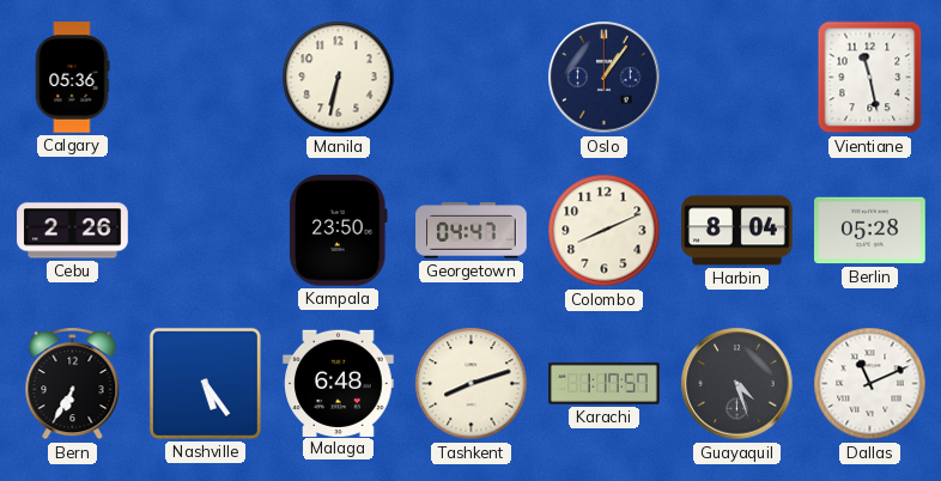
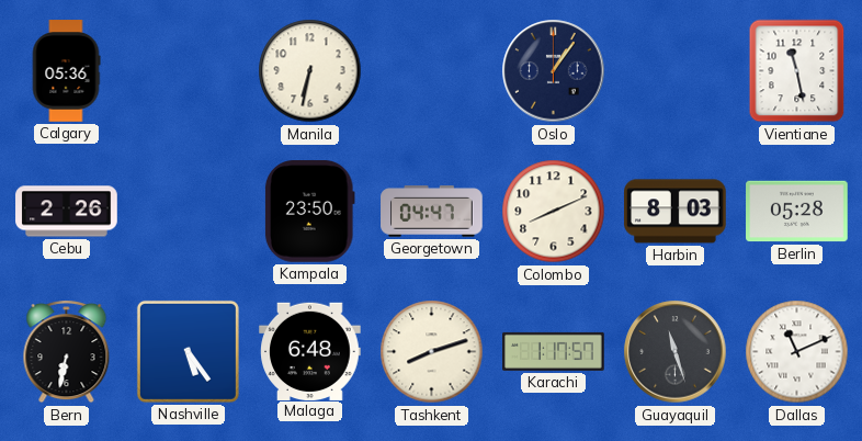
Harbin: 8:04 -> 8:03
Bern: 6:35 -> 6:32
Guayaquil: 4:27 -> 11:27
